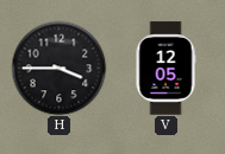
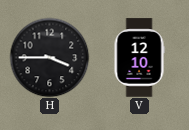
V: 12:05 -> 12:10
